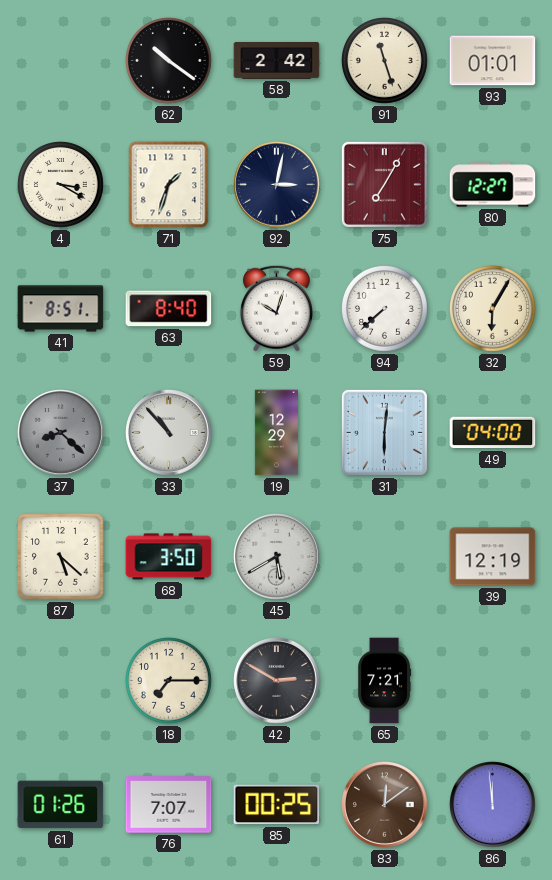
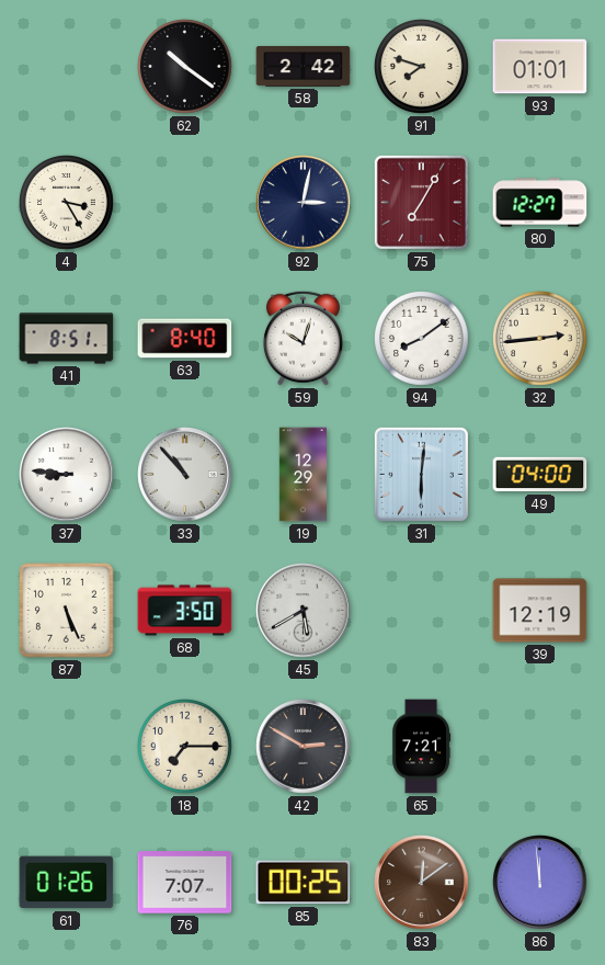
91: 11:27 -> 7:48
4: 3:20 -> 3:25
71: 1:33 -> none
94: 7:38 -> 8:09
32: 6:05 -> 2:44
37: 8:22 -> 8:46
37 dial: grey -> white
87: 5:22 -> 5:26
